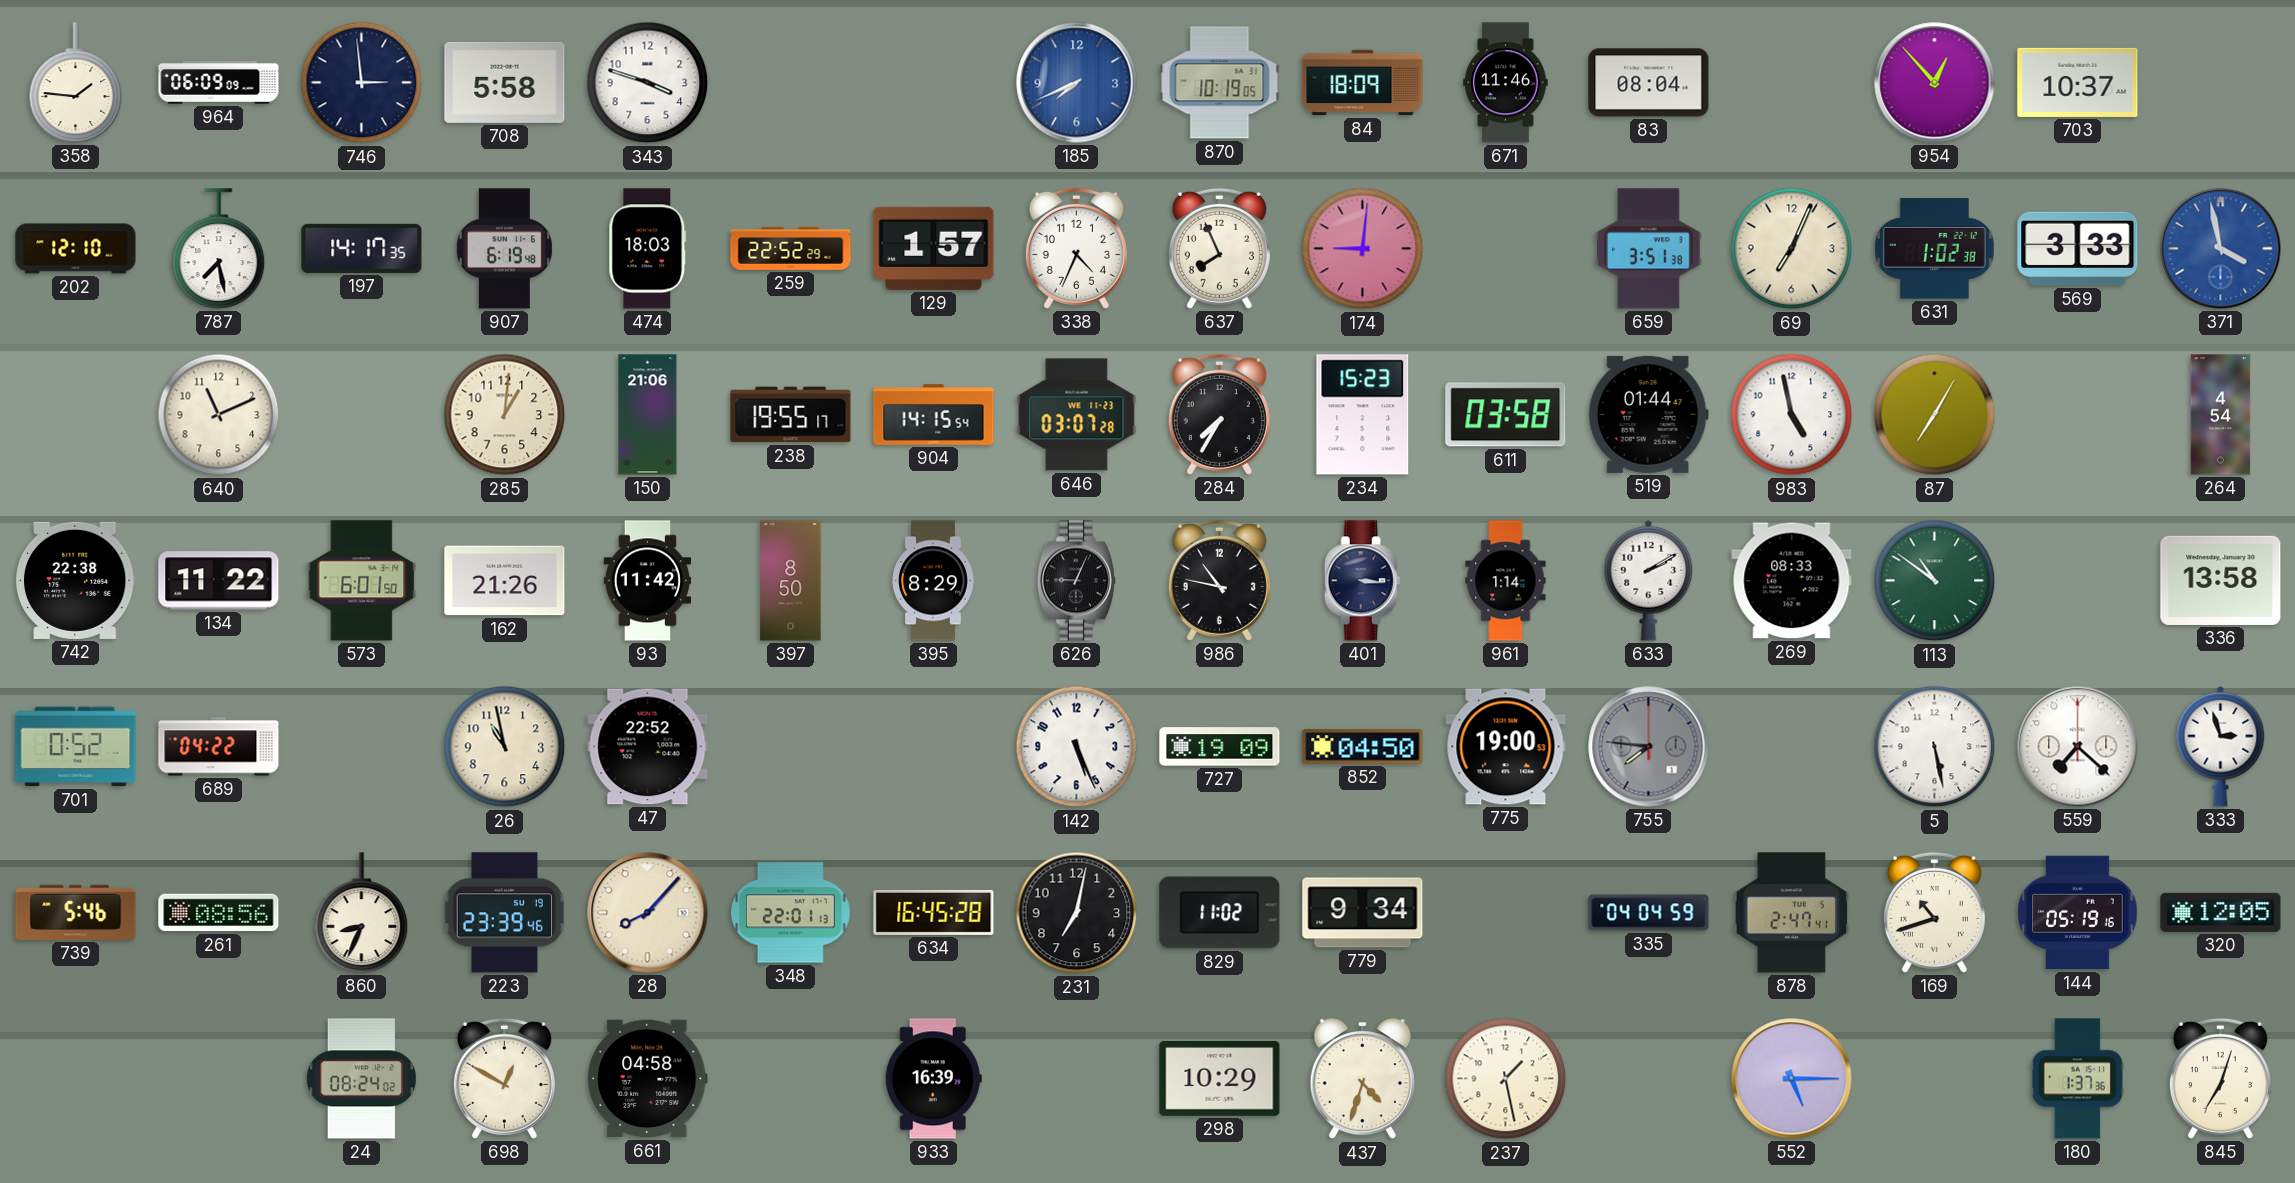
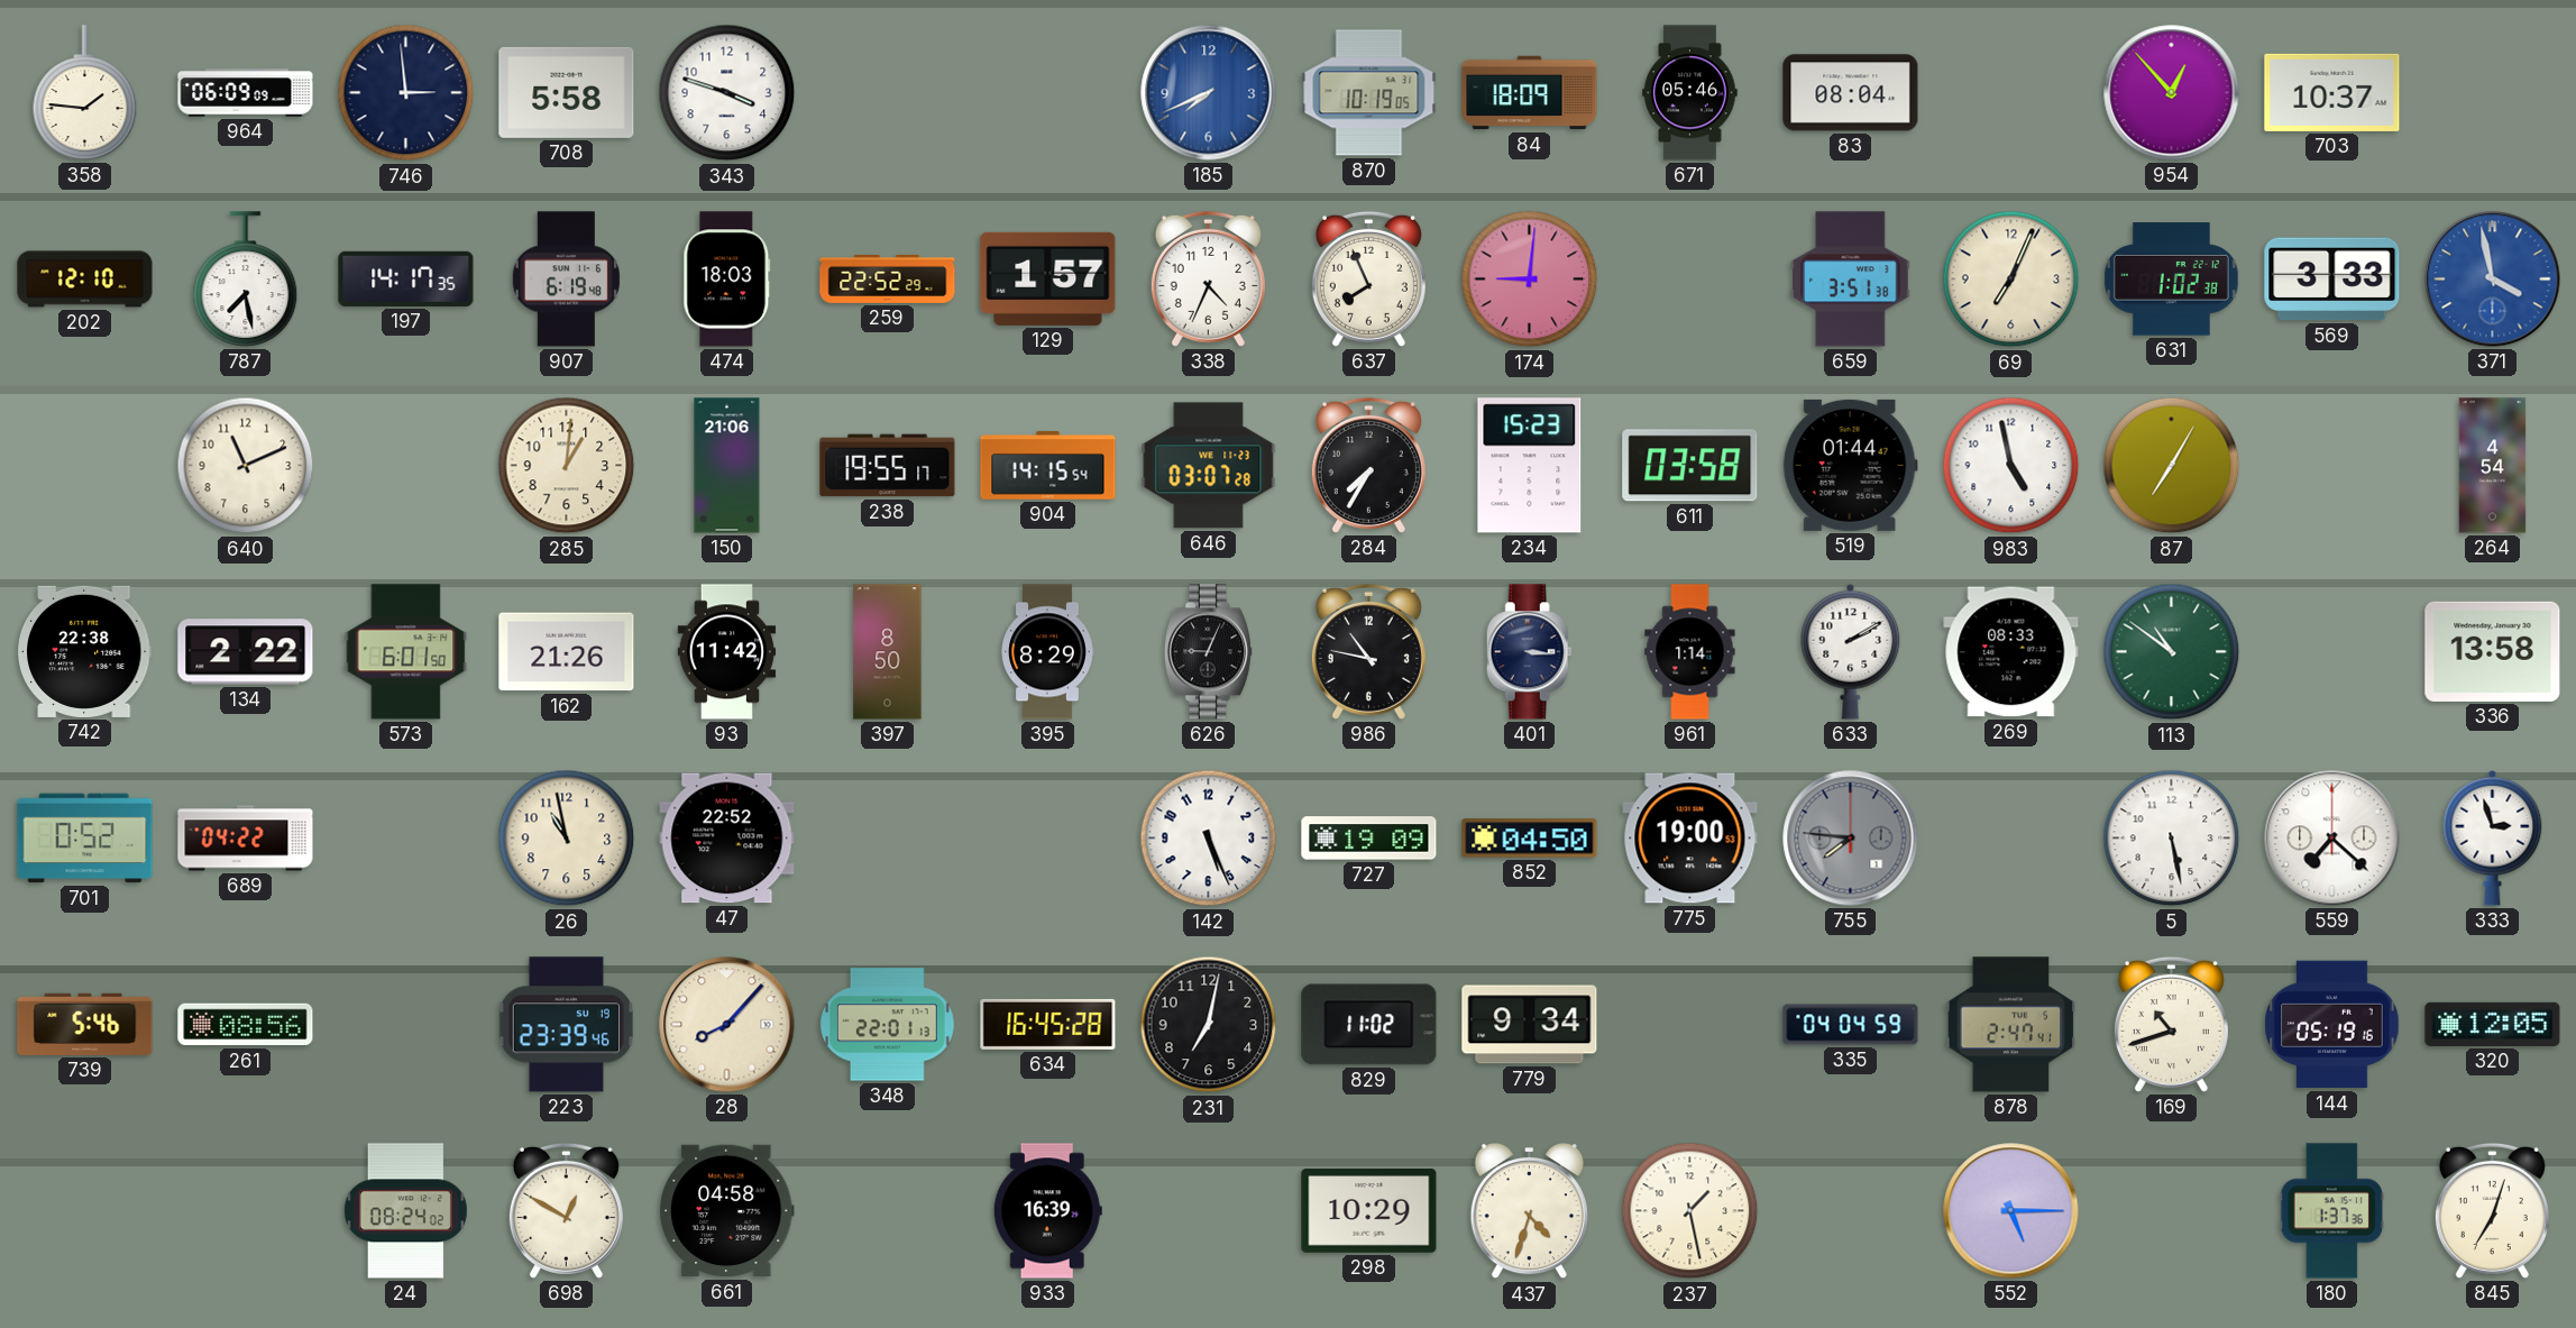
671: 11:46 -> 05:46
134: 11:22 -> 2:22
860: 8:34 -> none
